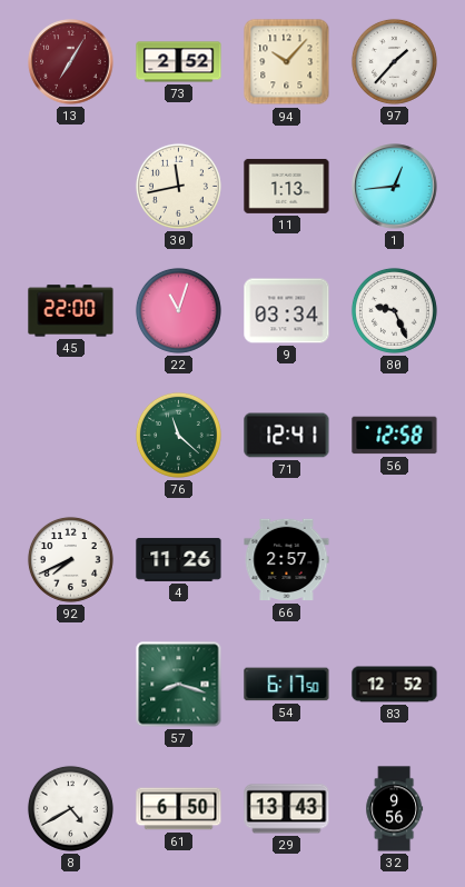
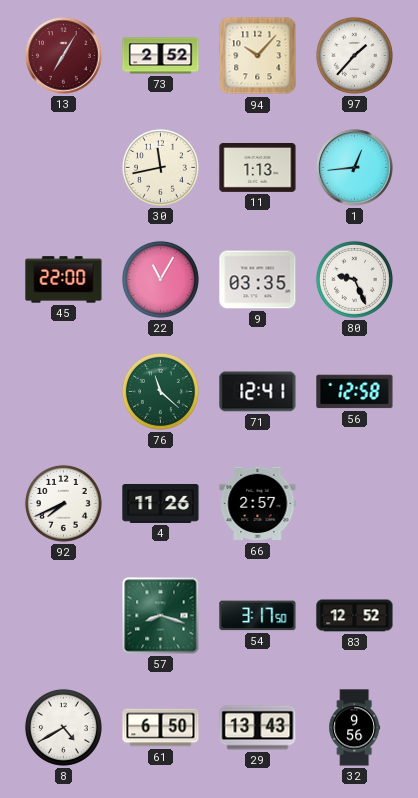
22: 11:03 -> 11:05
9: 03:34 -> 03:35
54: 6:17 -> 3:17
